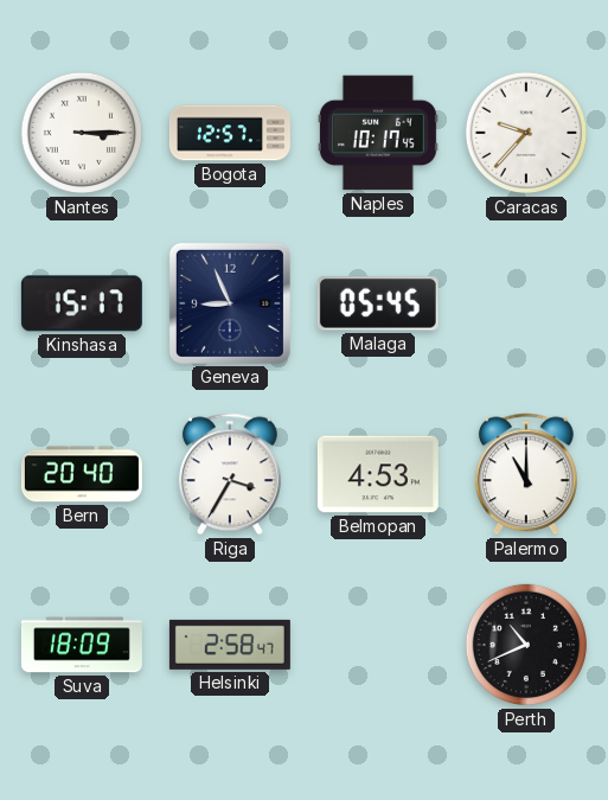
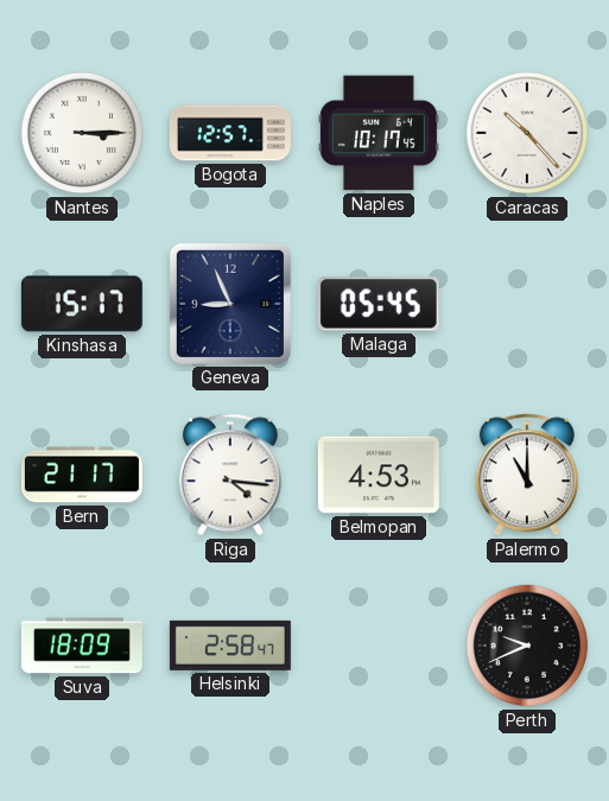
Caracas: 9:37 -> 10:23
Bern: 20:40 -> 21:17
Riga: 3:35 -> 4:16
Perth: 10:41 -> 9:41
